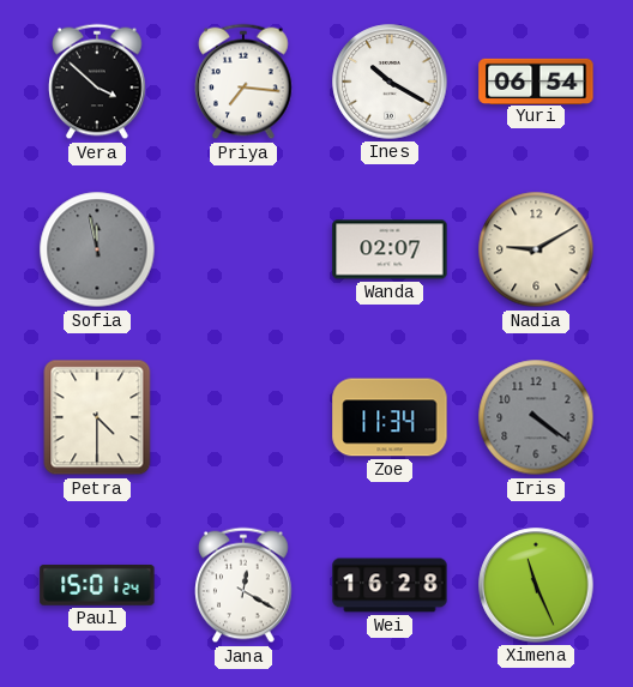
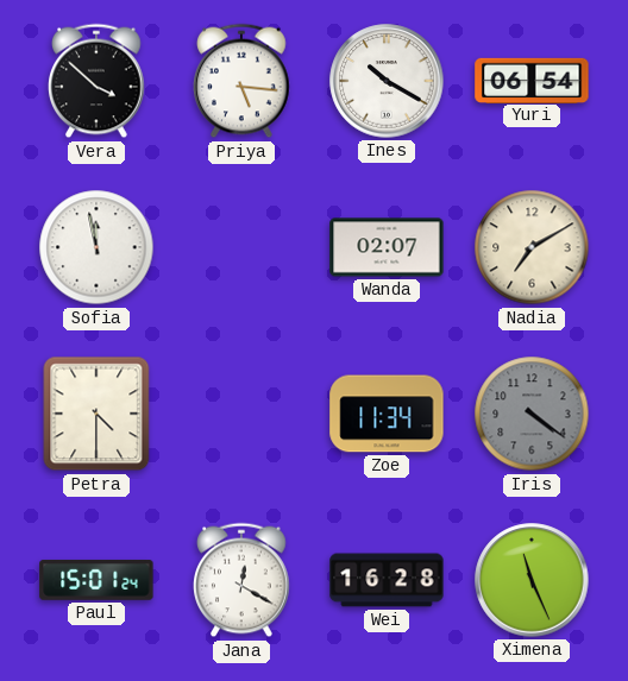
Priya: 7:16 -> 5:16
Sofia dial: grey -> white
Nadia: 9:10 -> 7:10
